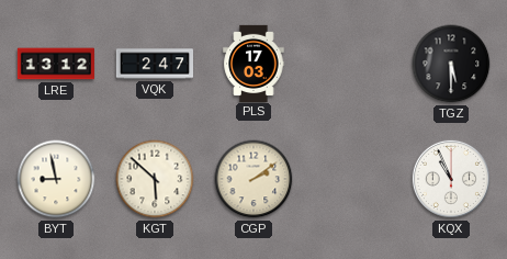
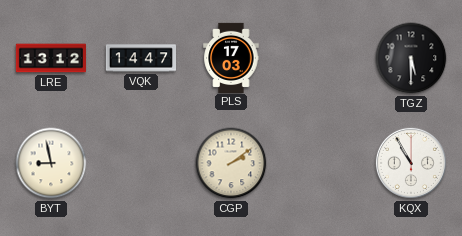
VQK: 2:47 -> 14:47
KGT: 5:52 -> none
KQX: 10:56 -> 10:55
